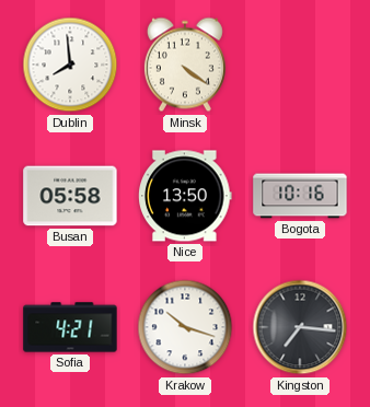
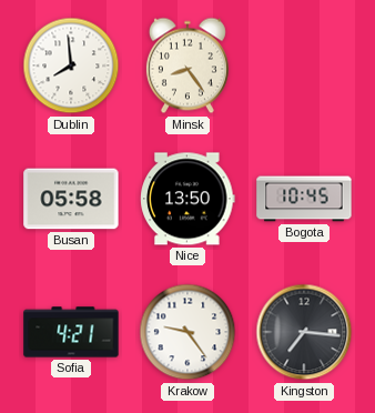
Minsk: 4:21 -> 8:24
Bogota: 10:16 -> 10:45
Krakow: 10:18 -> 9:24
